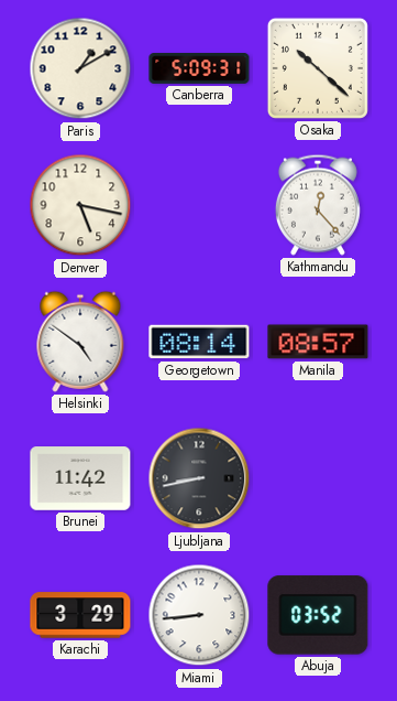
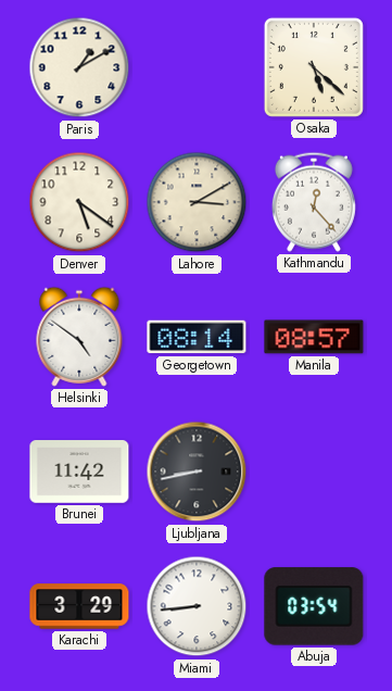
Canberra: 5:09 -> none
Osaka: 10:22 -> 5:22
Denver: 5:17 -> 5:21
Lahore: none -> 3:10
Abuja: 03:52 -> 03:54
